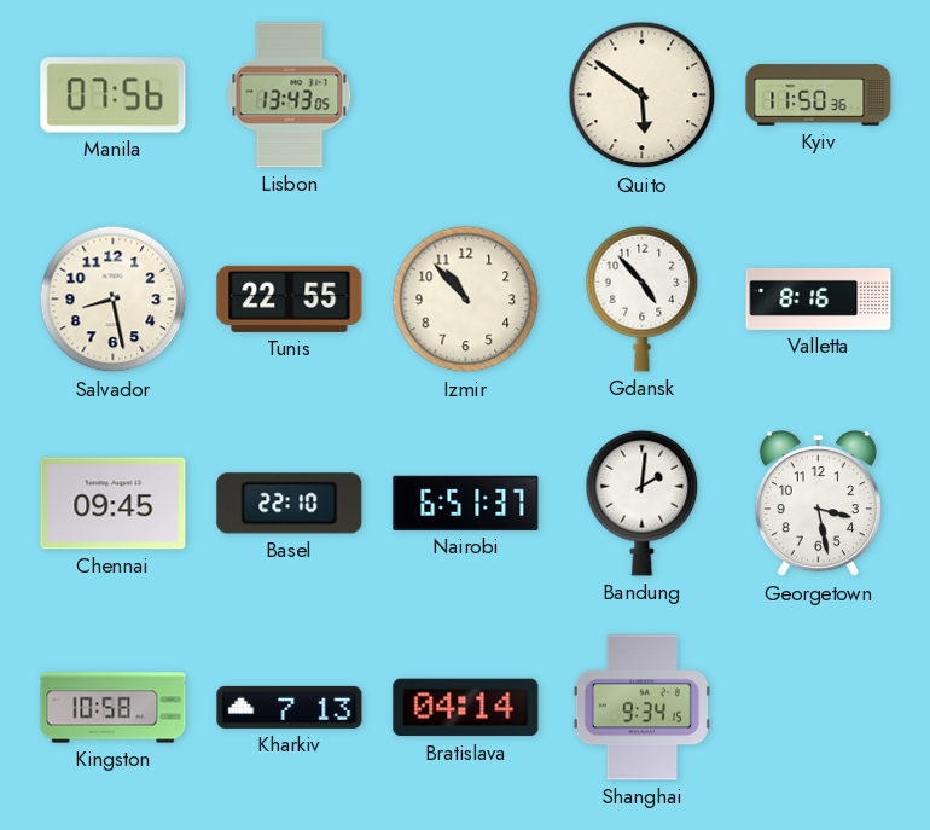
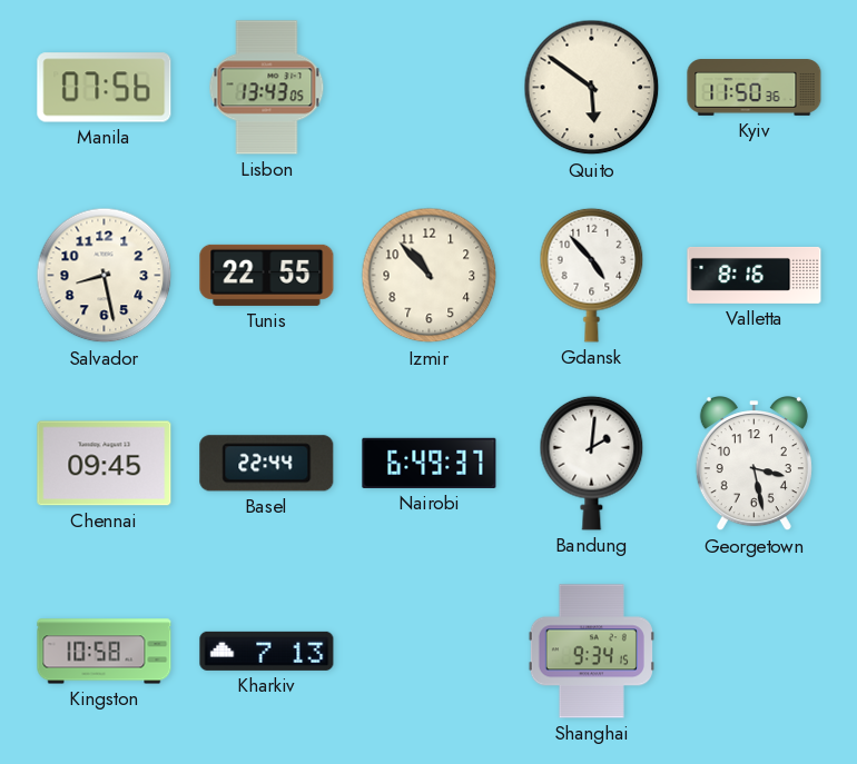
Basel: 22:10 -> 22:44
Nairobi: 6:51 -> 6:49
Bratislava: 04:14 -> none
